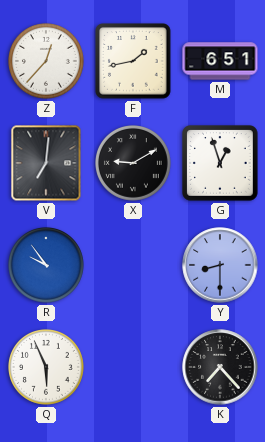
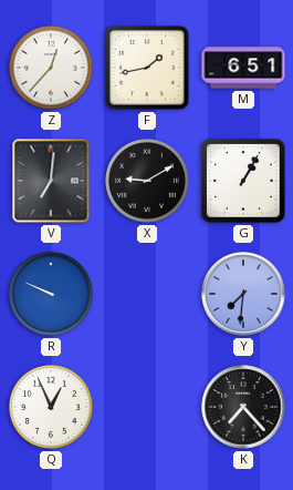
G: 12:57 -> 1:05
R: 9:54 -> 9:49
Y: 8:30 -> 7:31
Q: 5:56 -> 12:56
